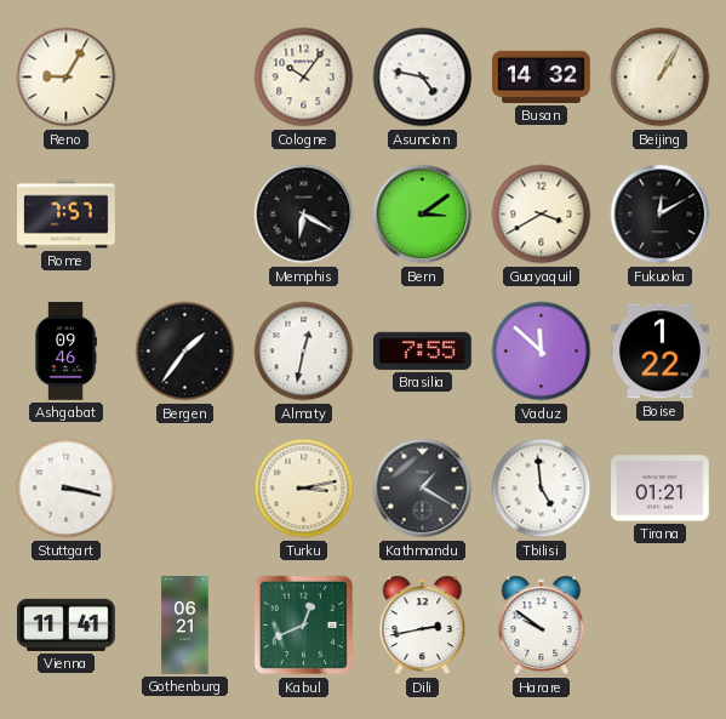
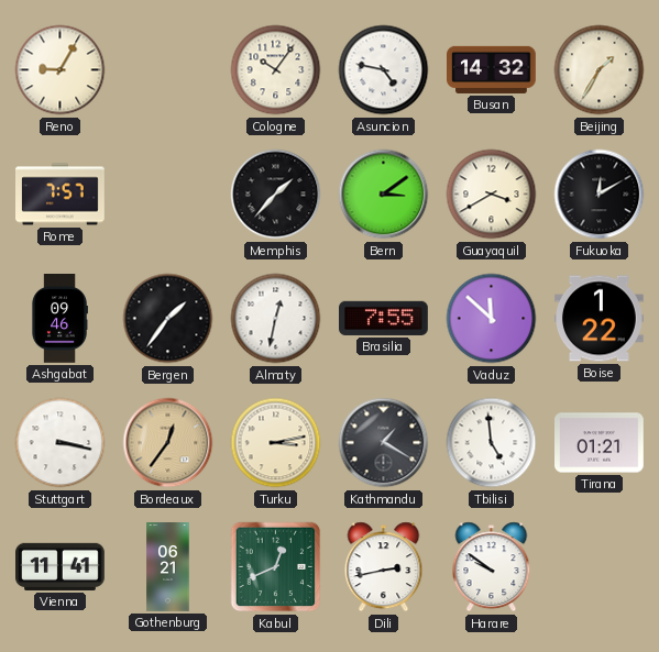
Beijing: 1:05 -> 1:35
Memphis: 6:20 -> 1:37
Bordeaux: none -> 12:36
